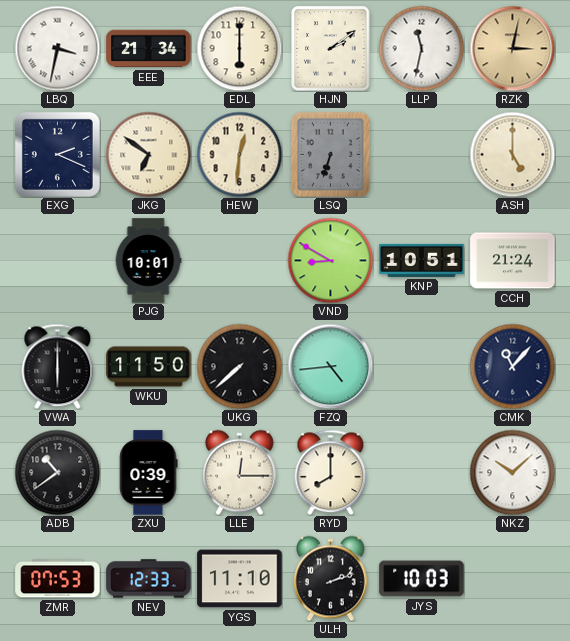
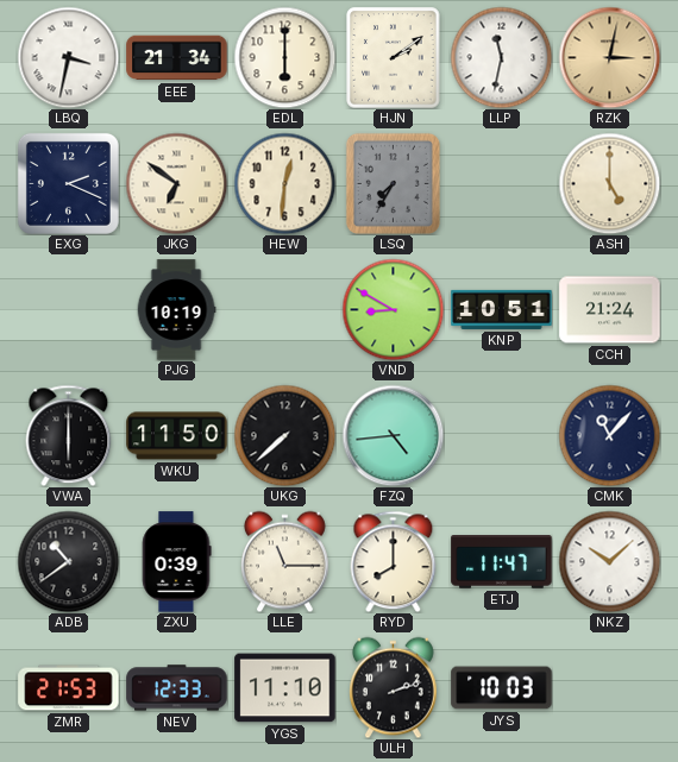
LSQ: 6:33 -> 7:35
PJG: 10:01 -> 10:19
LLE: 12:15 -> 11:15
ETJ: none -> 11:47
ZMR: 07:53 -> 21:53
